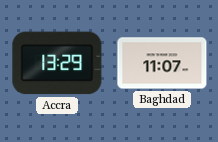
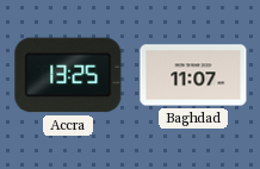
Accra: 13:29 -> 13:25
